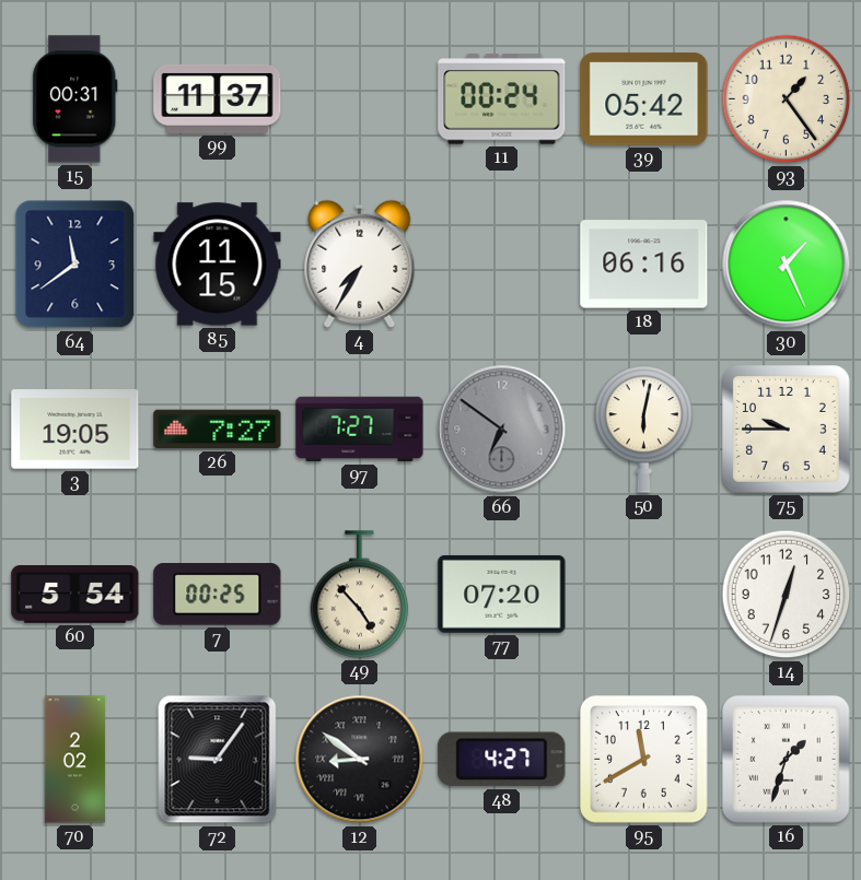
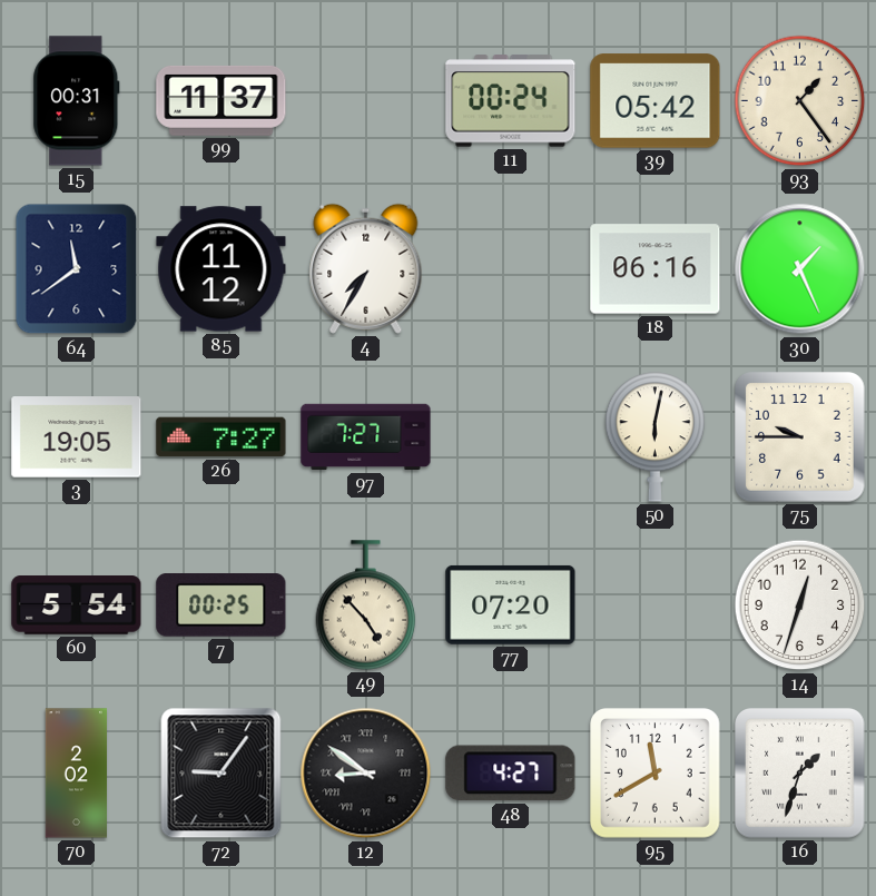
85: 11:15 -> 11:12
66: 6:51 -> none
